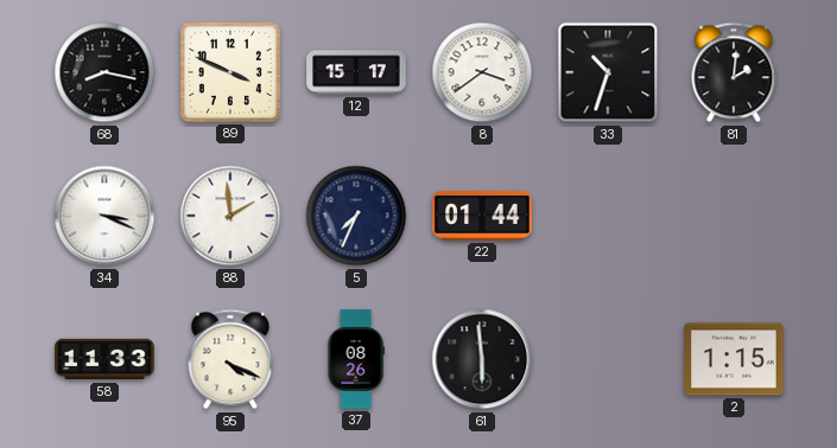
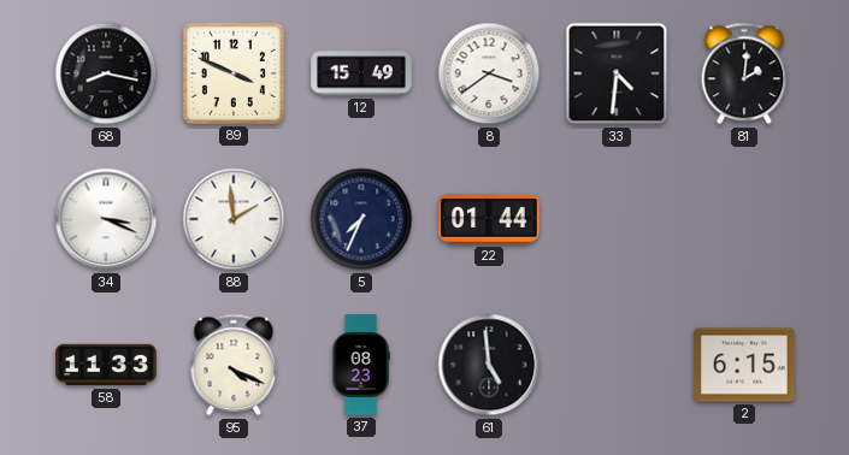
12: 15:17 -> 15:49
33: 10:33 -> 4:31
37: 08:26 -> 08:23
61: 5:59 -> 4:59
2: 1:15 -> 6:15
